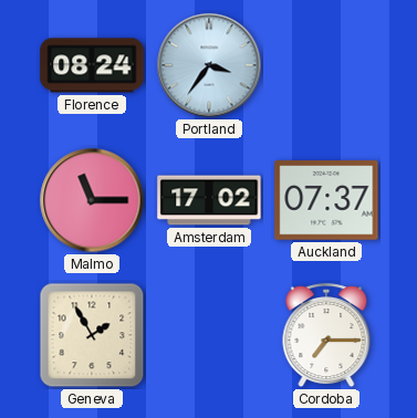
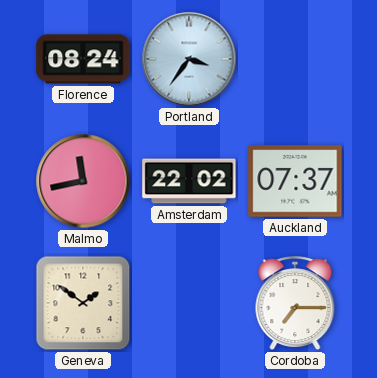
Malmo: 11:15 -> 11:43
Amsterdam: 17:02 -> 22:02
Geneva: 1:55 -> 1:51
